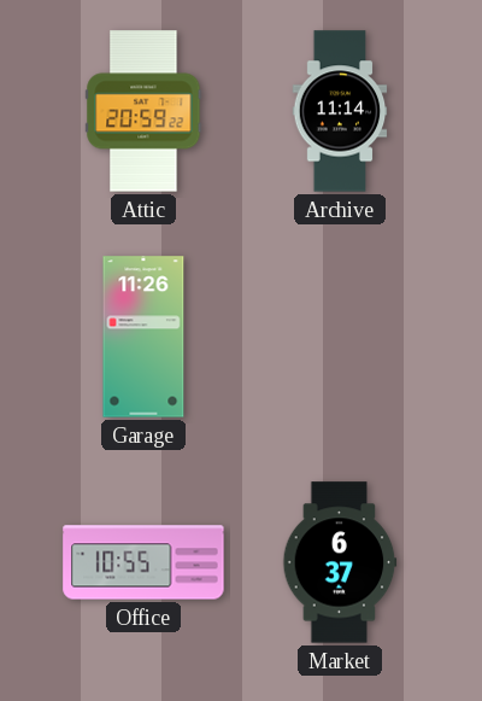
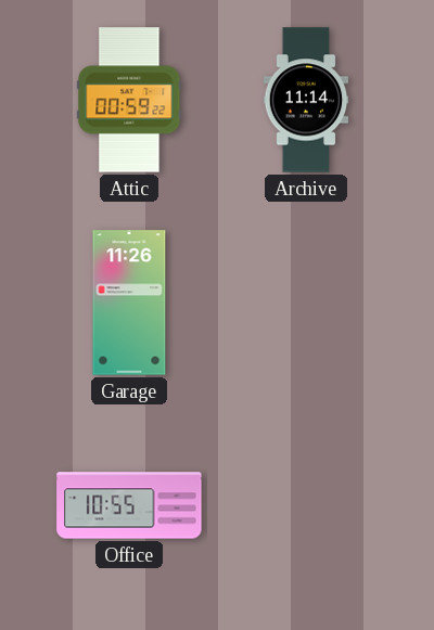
Attic: 20:59 -> 00:59
Market: 6:37 -> none
